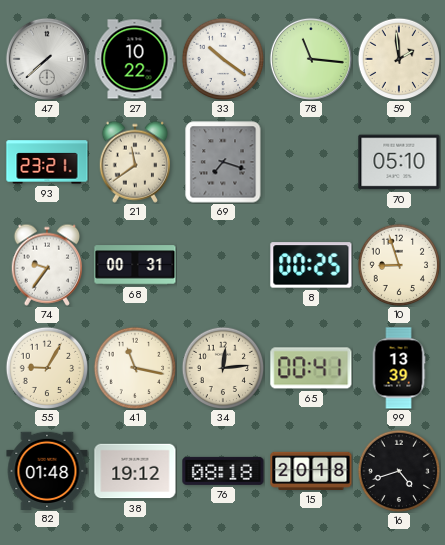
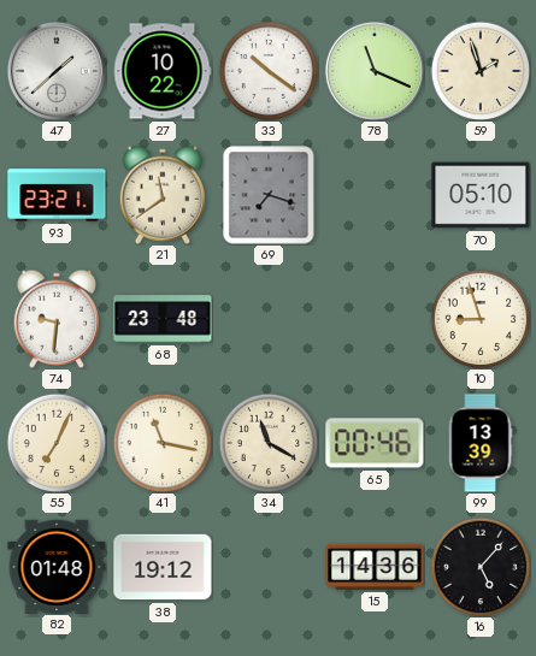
47: 7:38 -> 1:38
78: 11:16 -> 11:19
59: 1:59 -> 1:57
74: 9:36 -> 9:31
68: 00:31 -> 23:48
8: 00:25 -> none
55: 9:05 -> 7:04
34: 12:14 -> 11:20
65: 00:41 -> 00:46
76: 08:18 -> none
15: 20:18 -> 14:36
16: 4:42 -> 5:07
